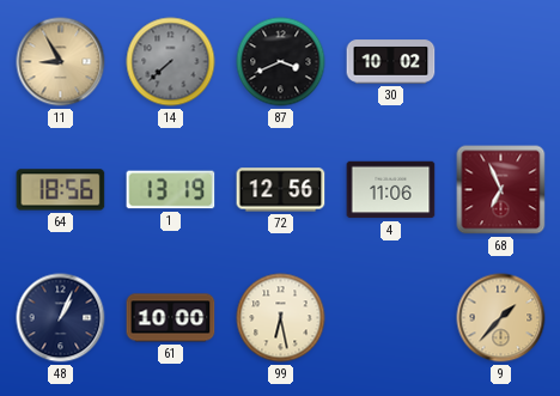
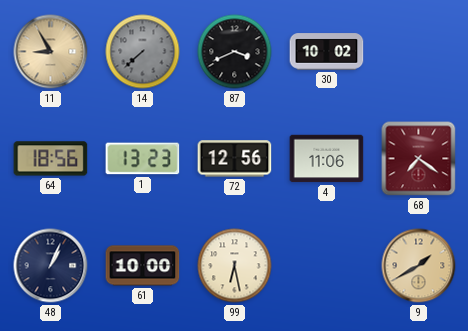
1: 13:19 -> 13:23
68: 6:56 -> 7:21
9: 1:37 -> 1:40
